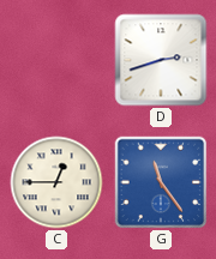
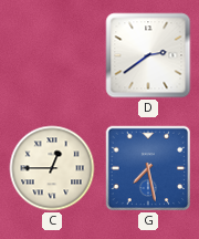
D: 2:42 -> 2:39
G: 11:24 -> 7:28
